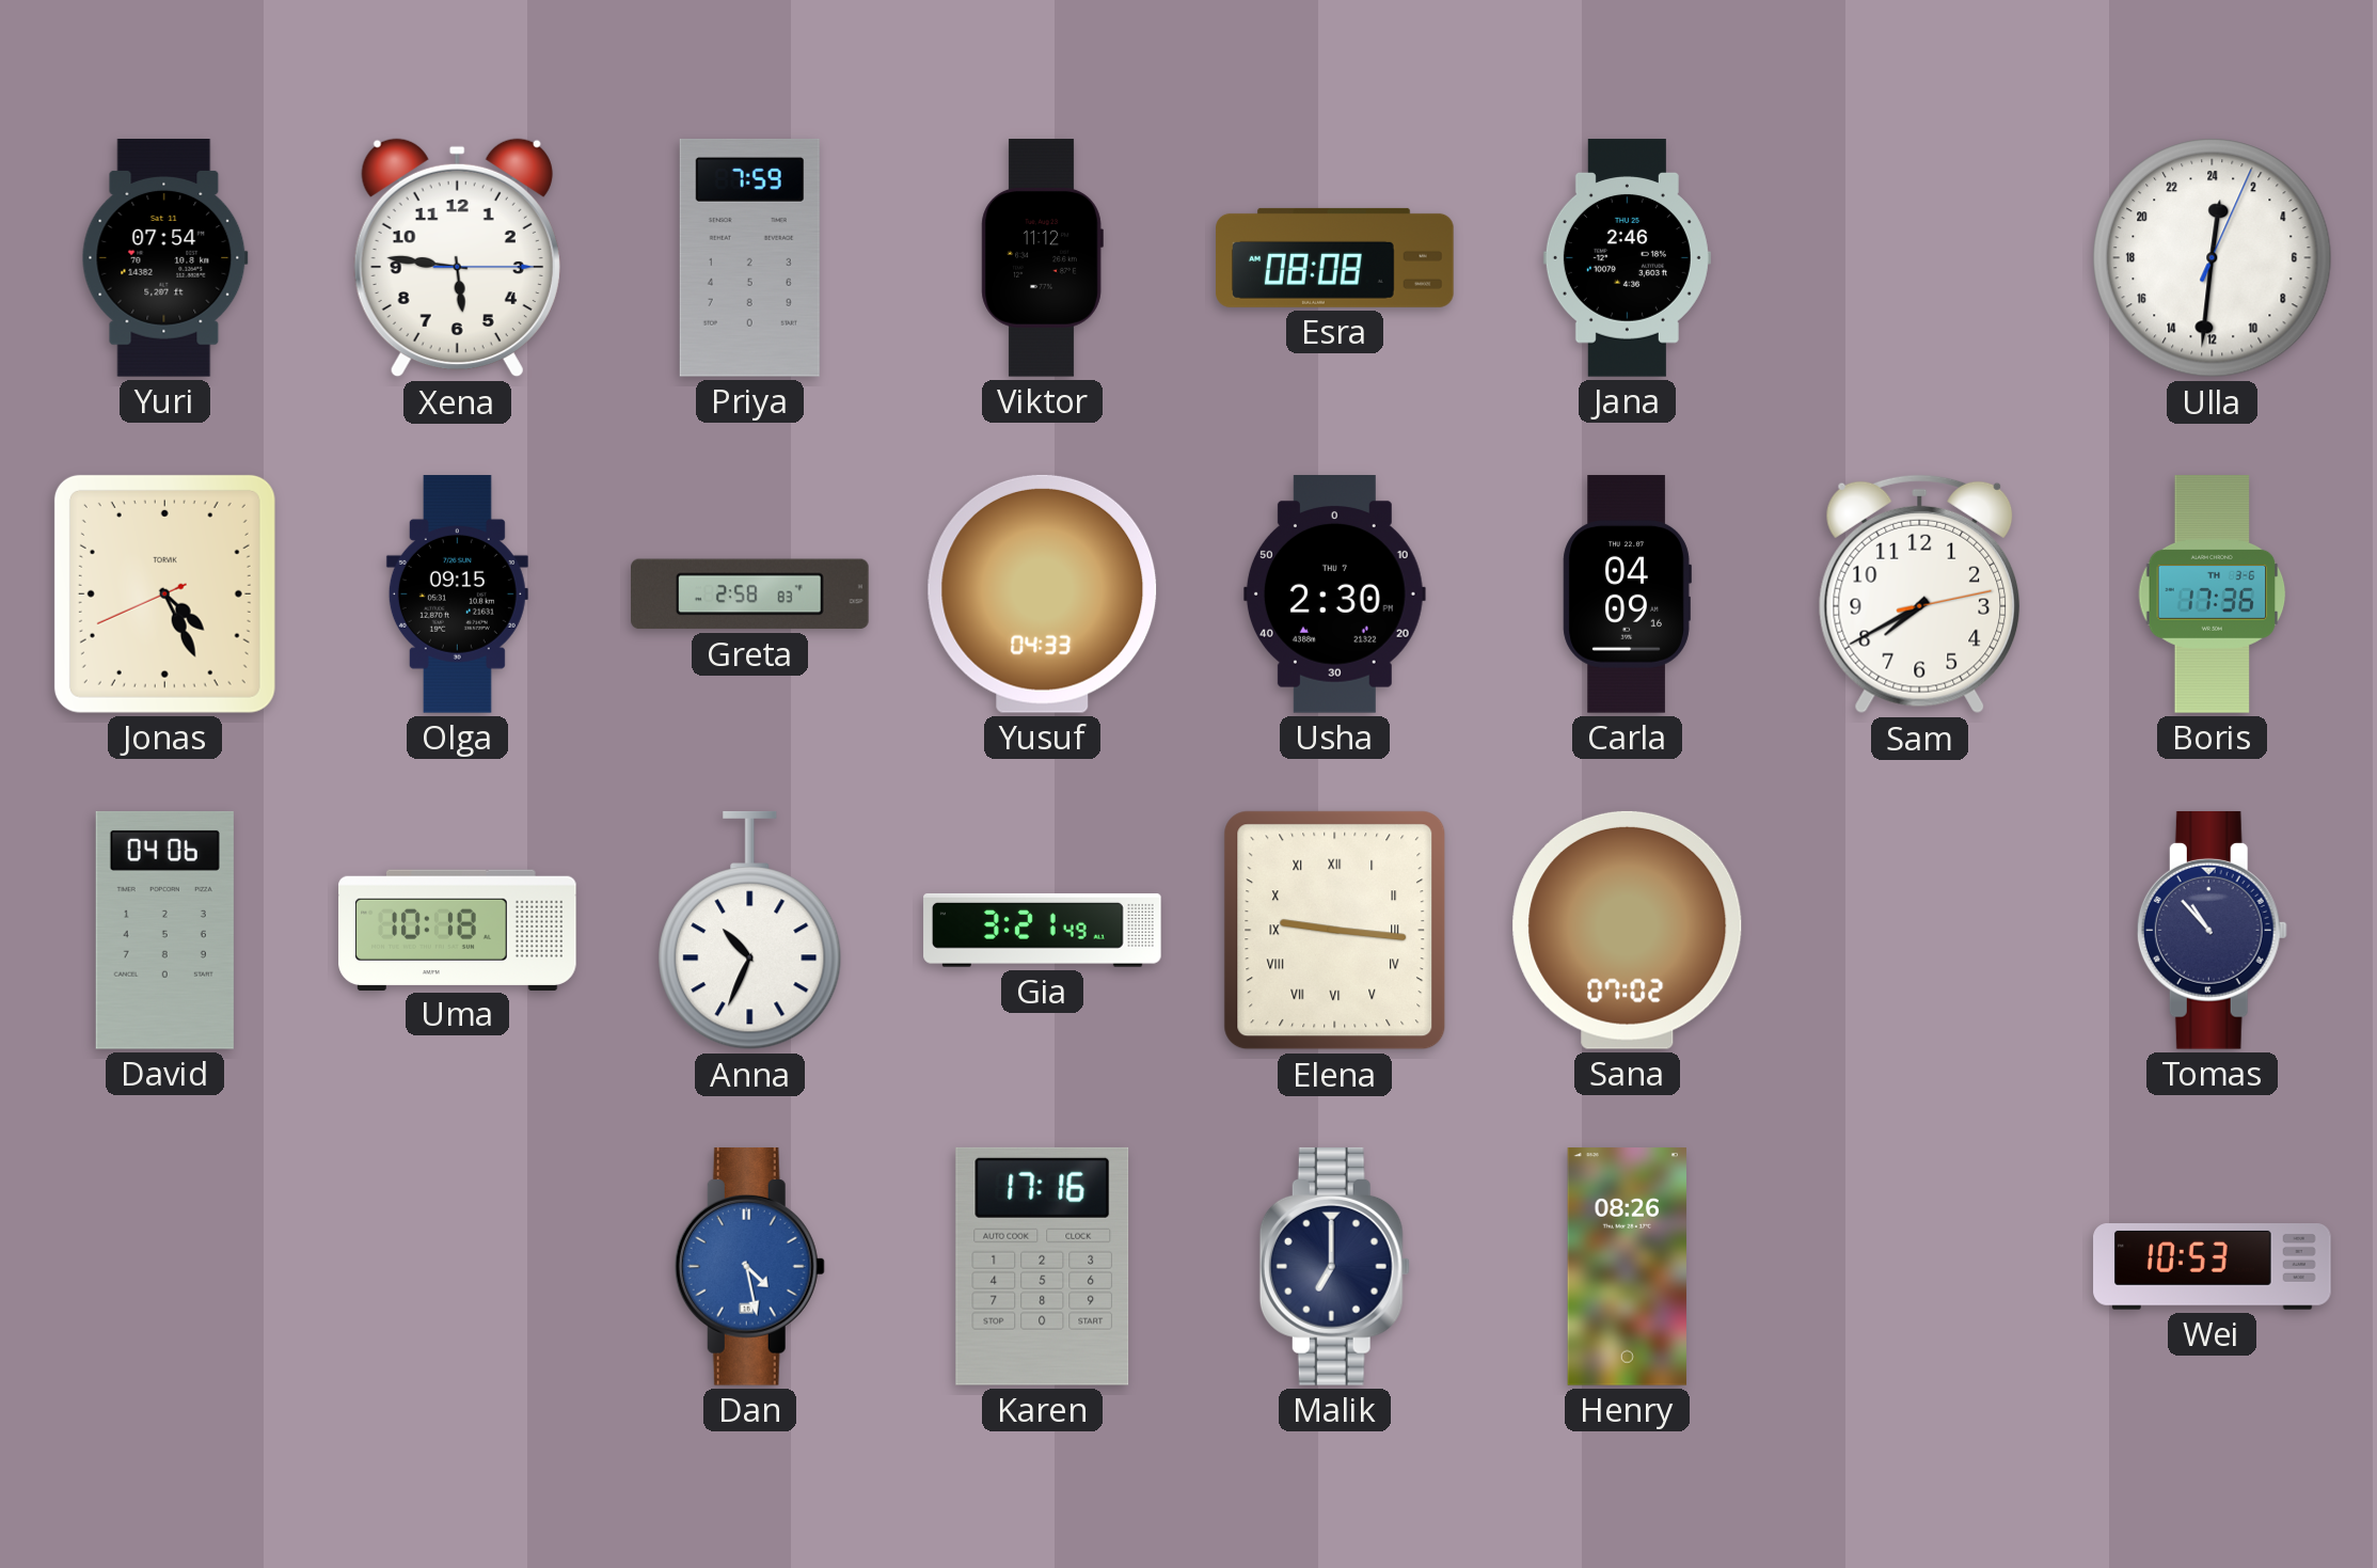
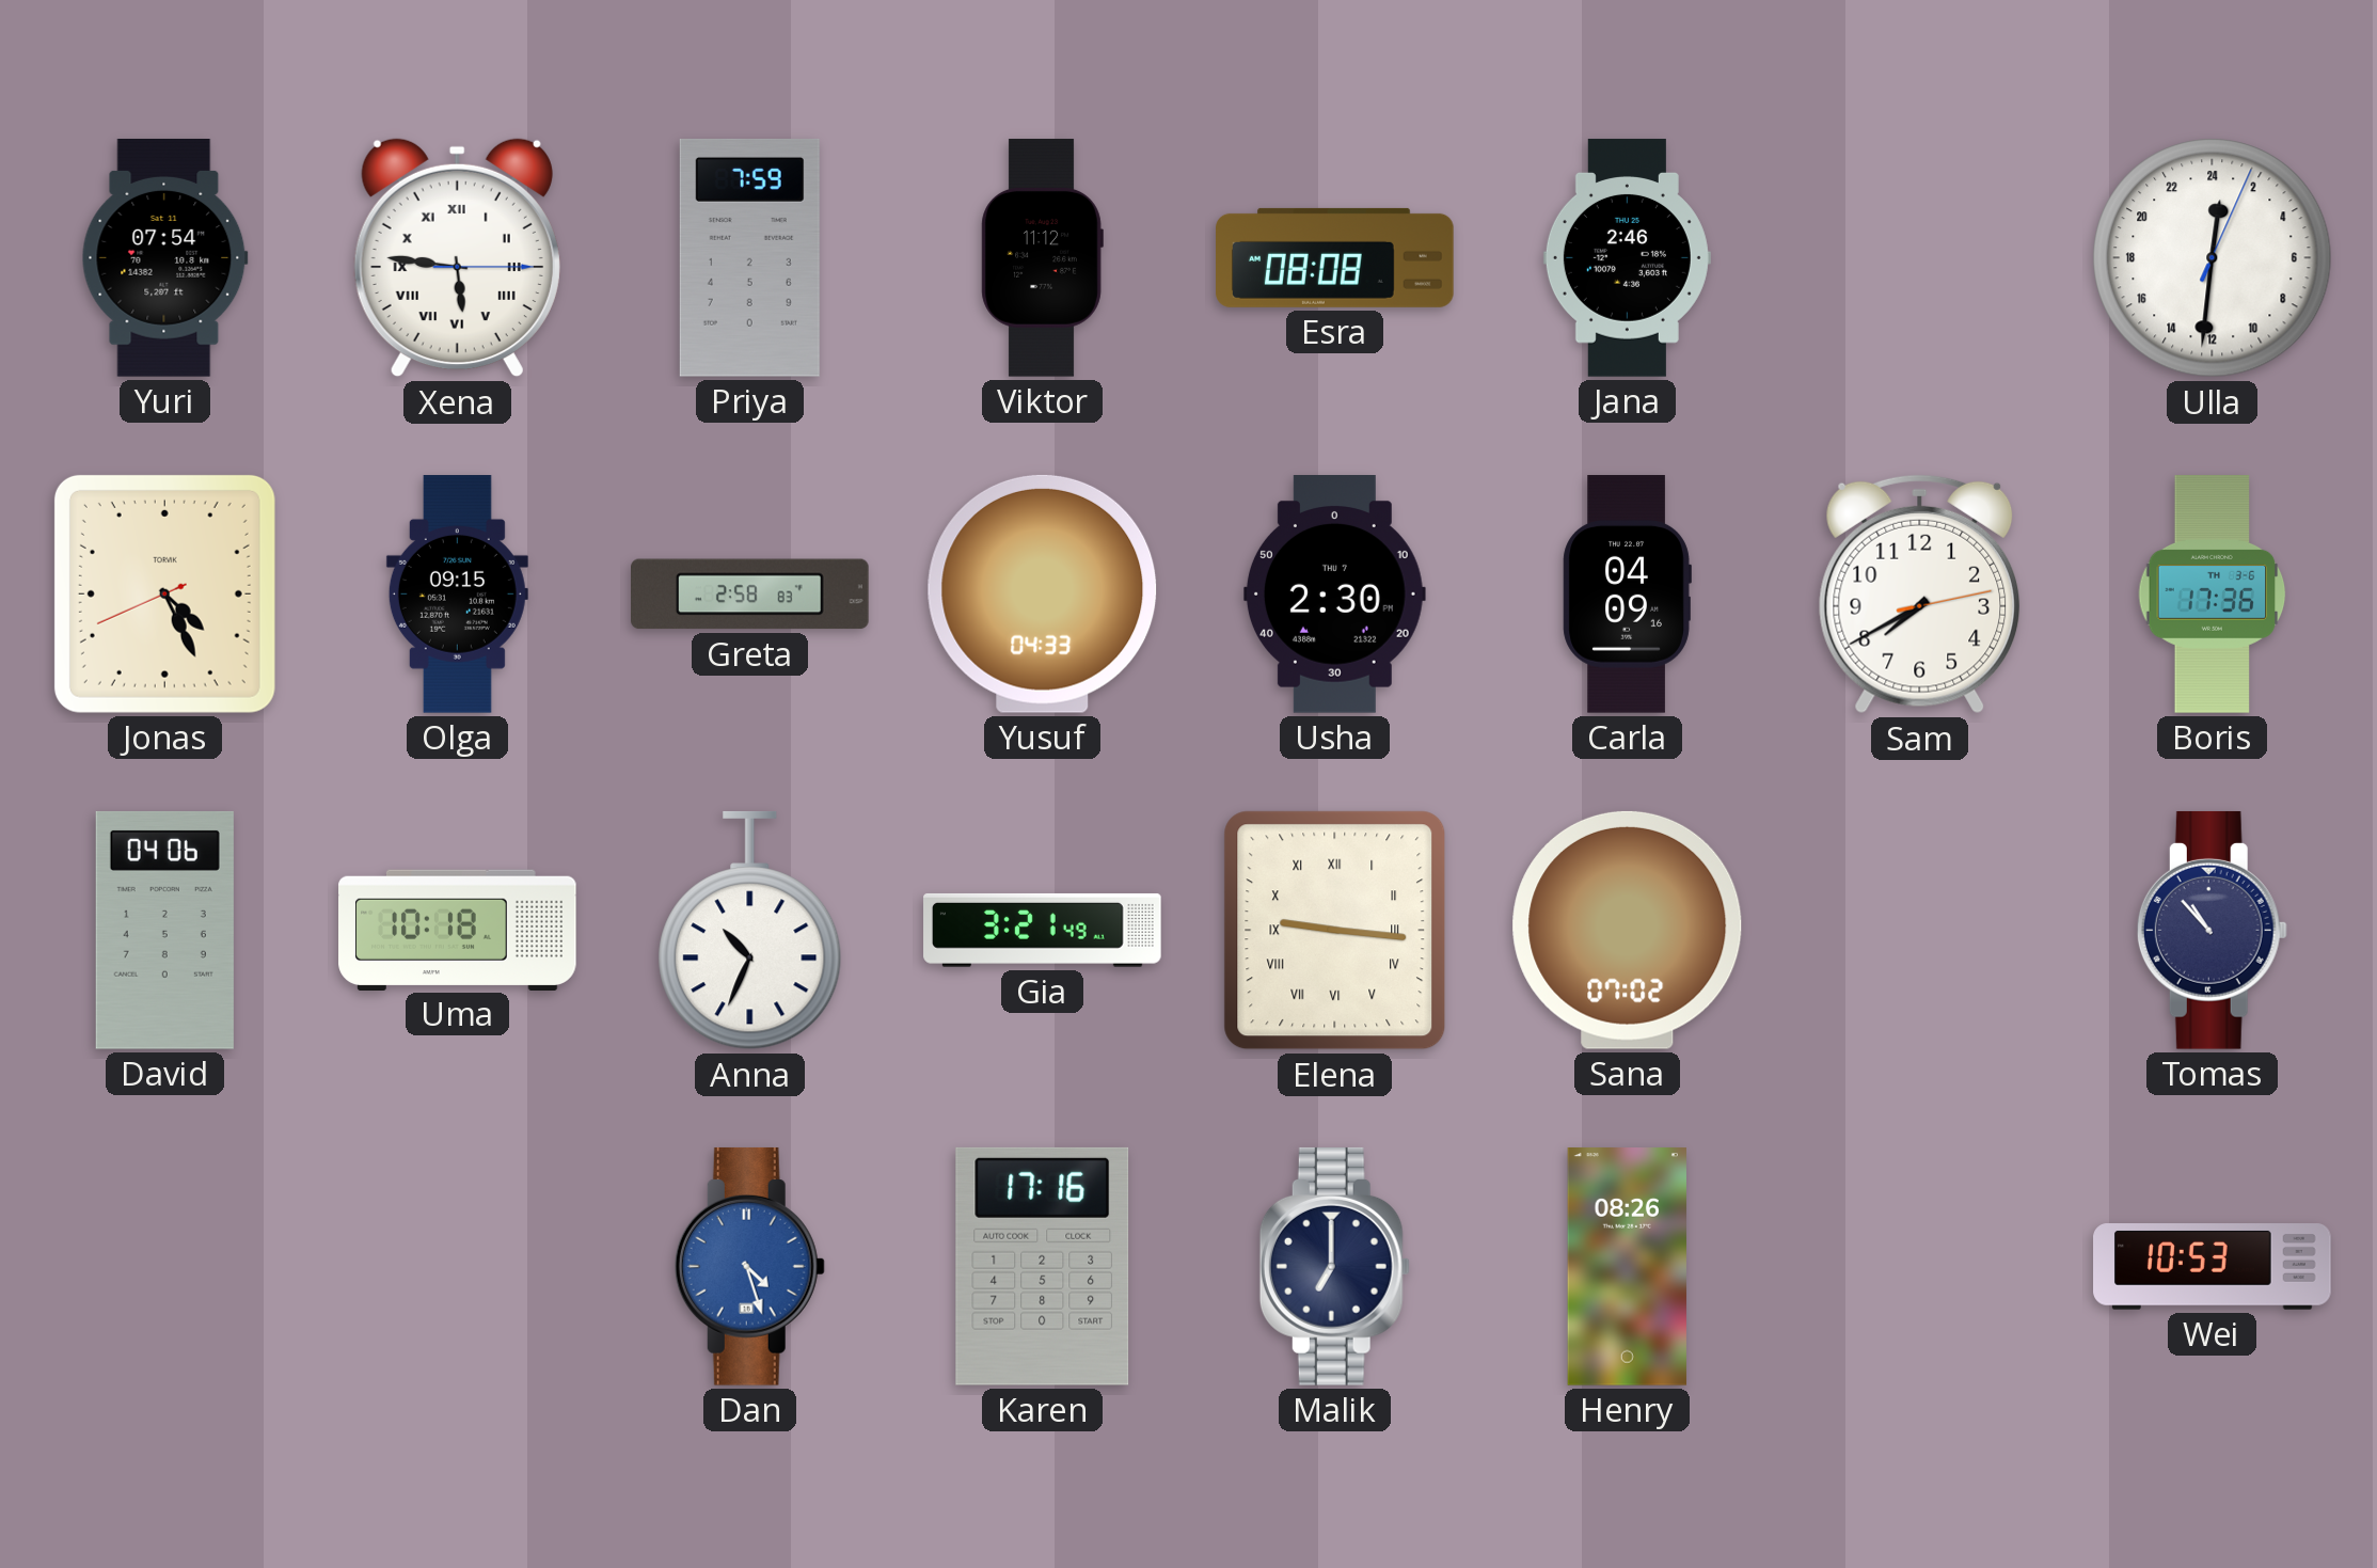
Xena numerals: Arabic -> Roman
Dan: 4:28 -> 4:27
